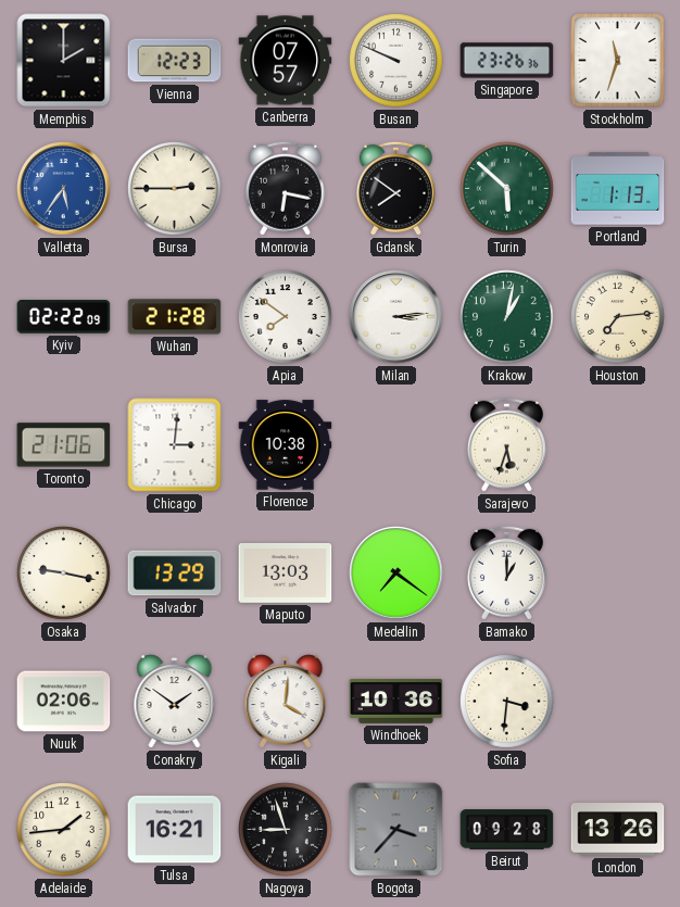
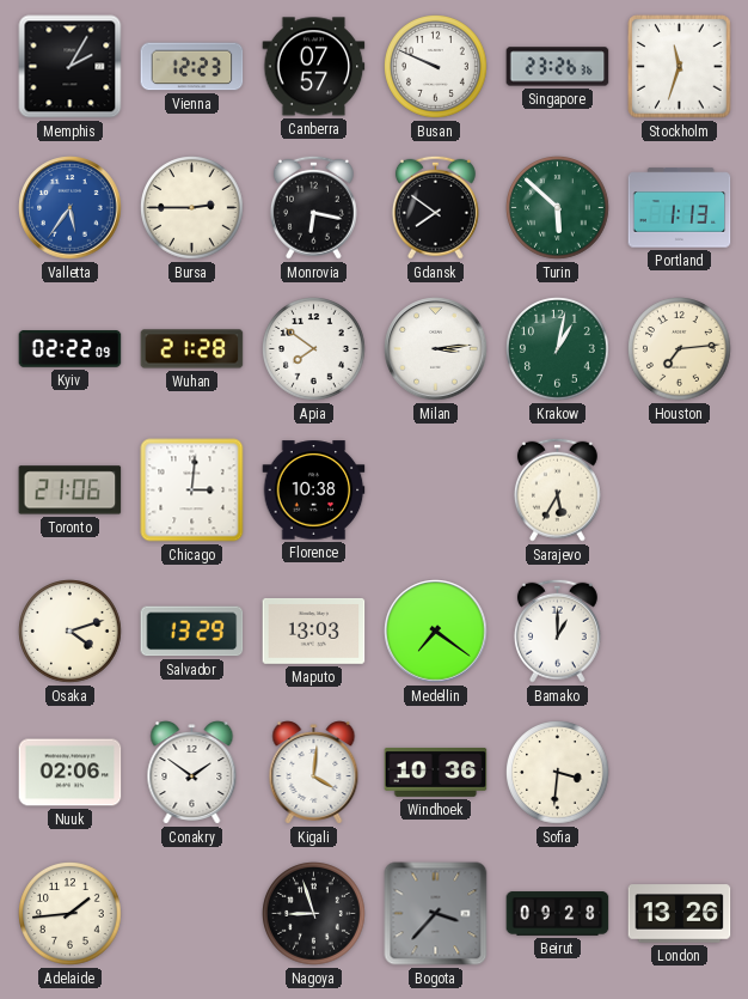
Memphis: 2:00 -> 2:05
Sarajevo: 5:33 -> 5:35
Osaka: 9:17 -> 4:12
Tulsa: 16:21 -> none
